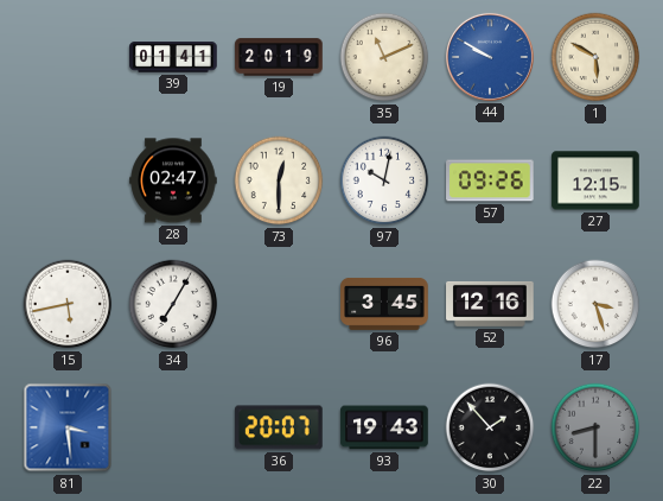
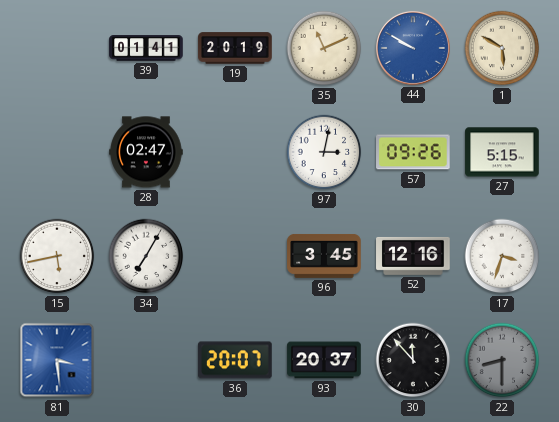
73: 12:30 -> none
97: 10:02 -> 3:02
27: 12:15 -> 5:15
17: 3:27 -> 3:33
93: 19:43 -> 20:37
30: 1:53 -> 11:53
